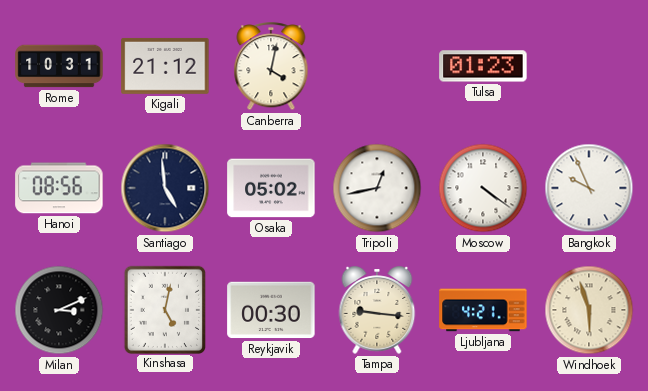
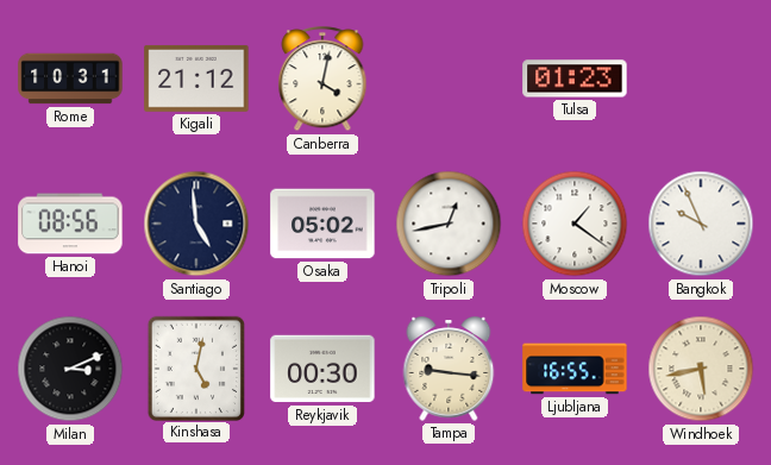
Moscow: 4:21 -> 1:21
Ljubljana: 4:21 -> 16:55
Windhoek: 5:57 -> 5:43
